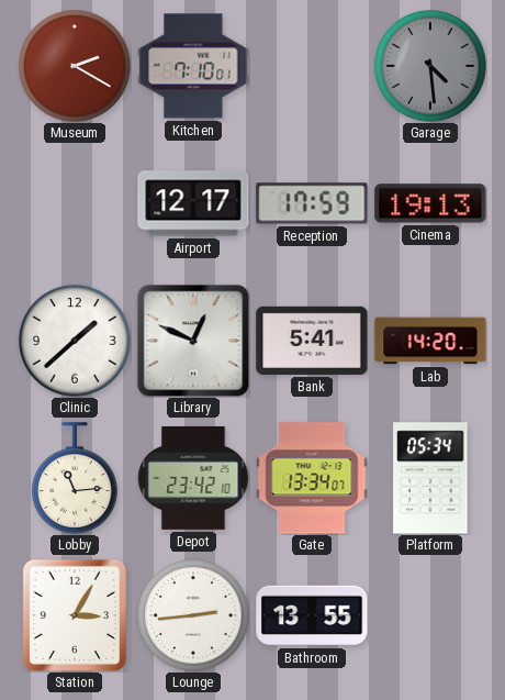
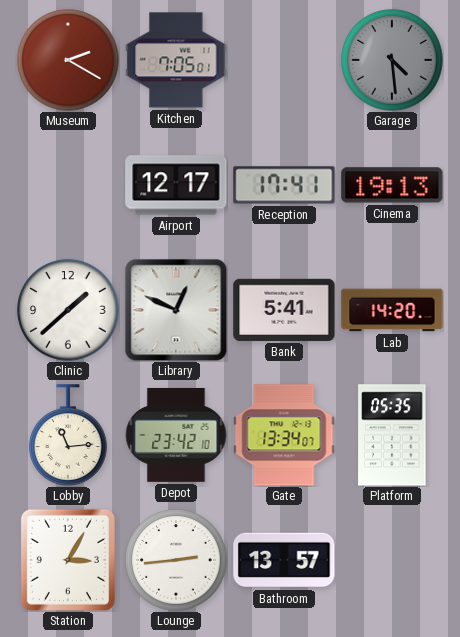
Kitchen: 7:10 -> 7:05
Reception: 17:59 -> 17:41
Platform: 05:34 -> 05:35
Bathroom: 13:55 -> 13:57
